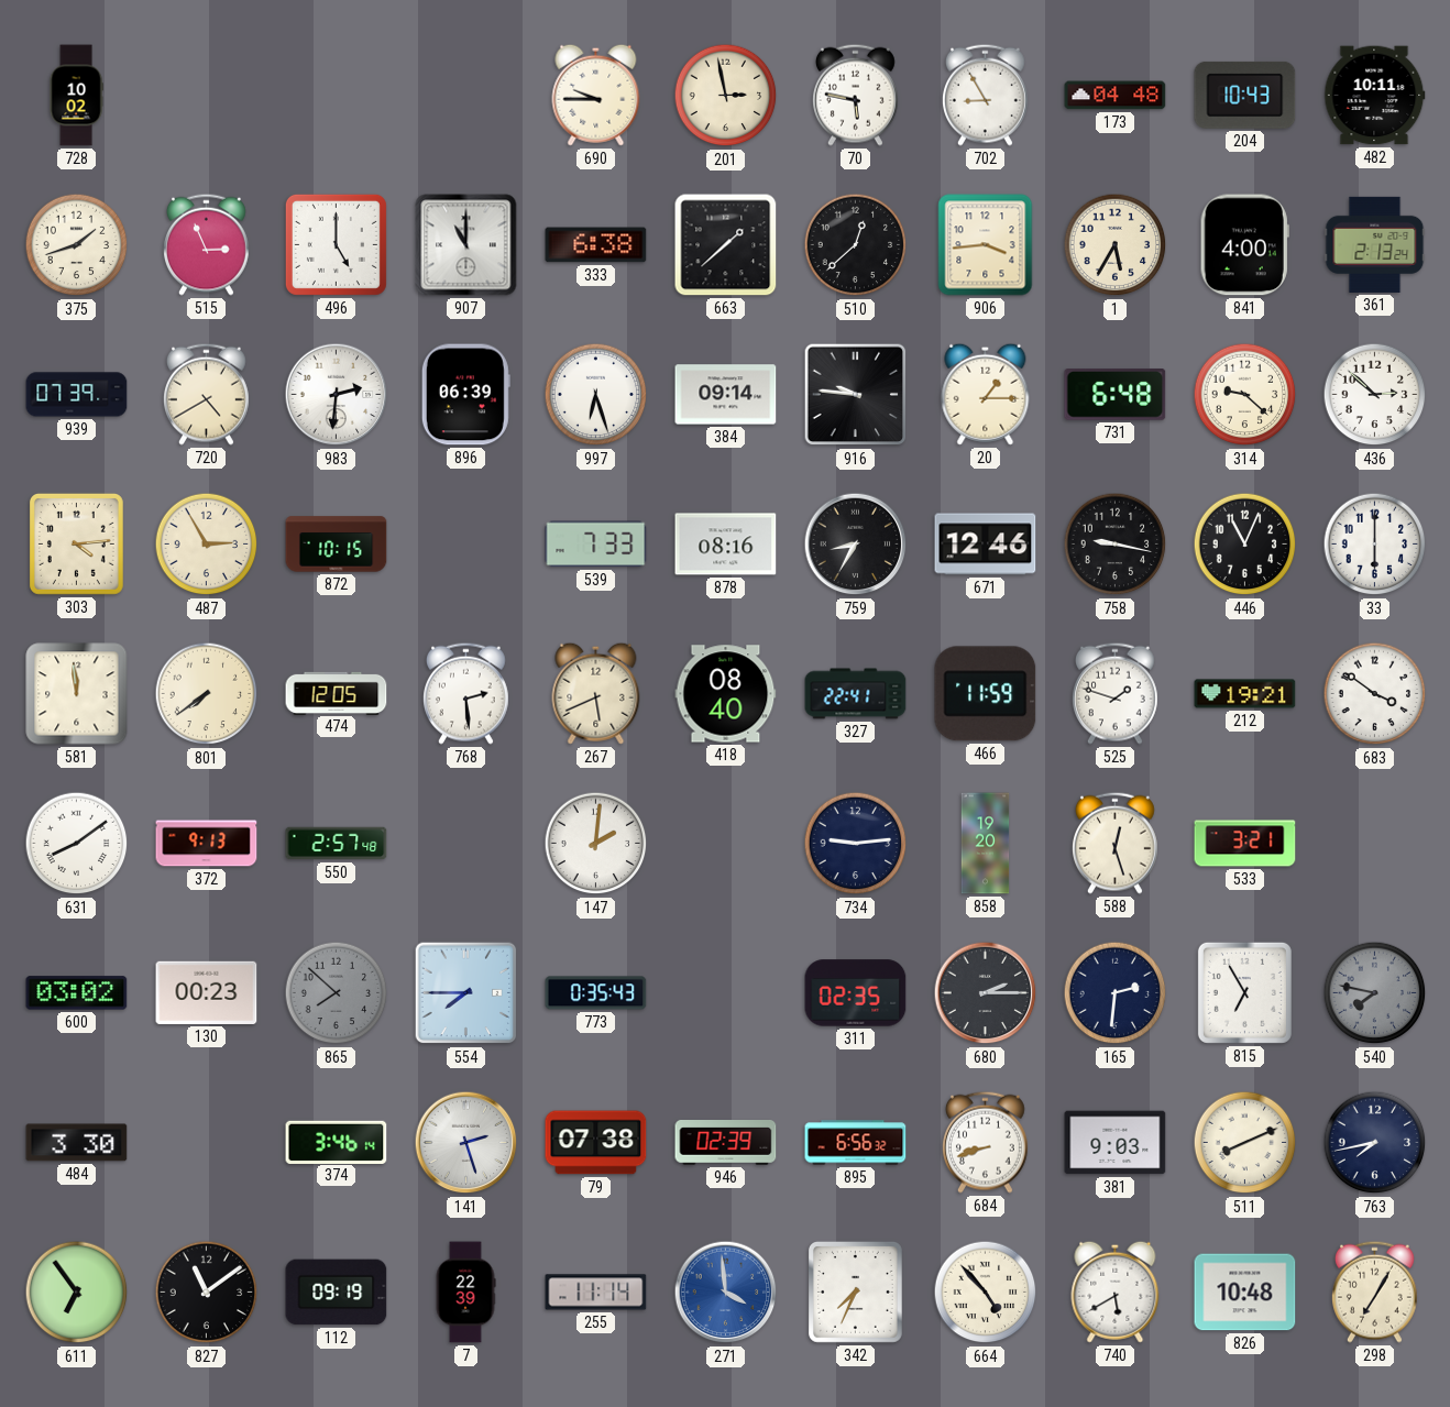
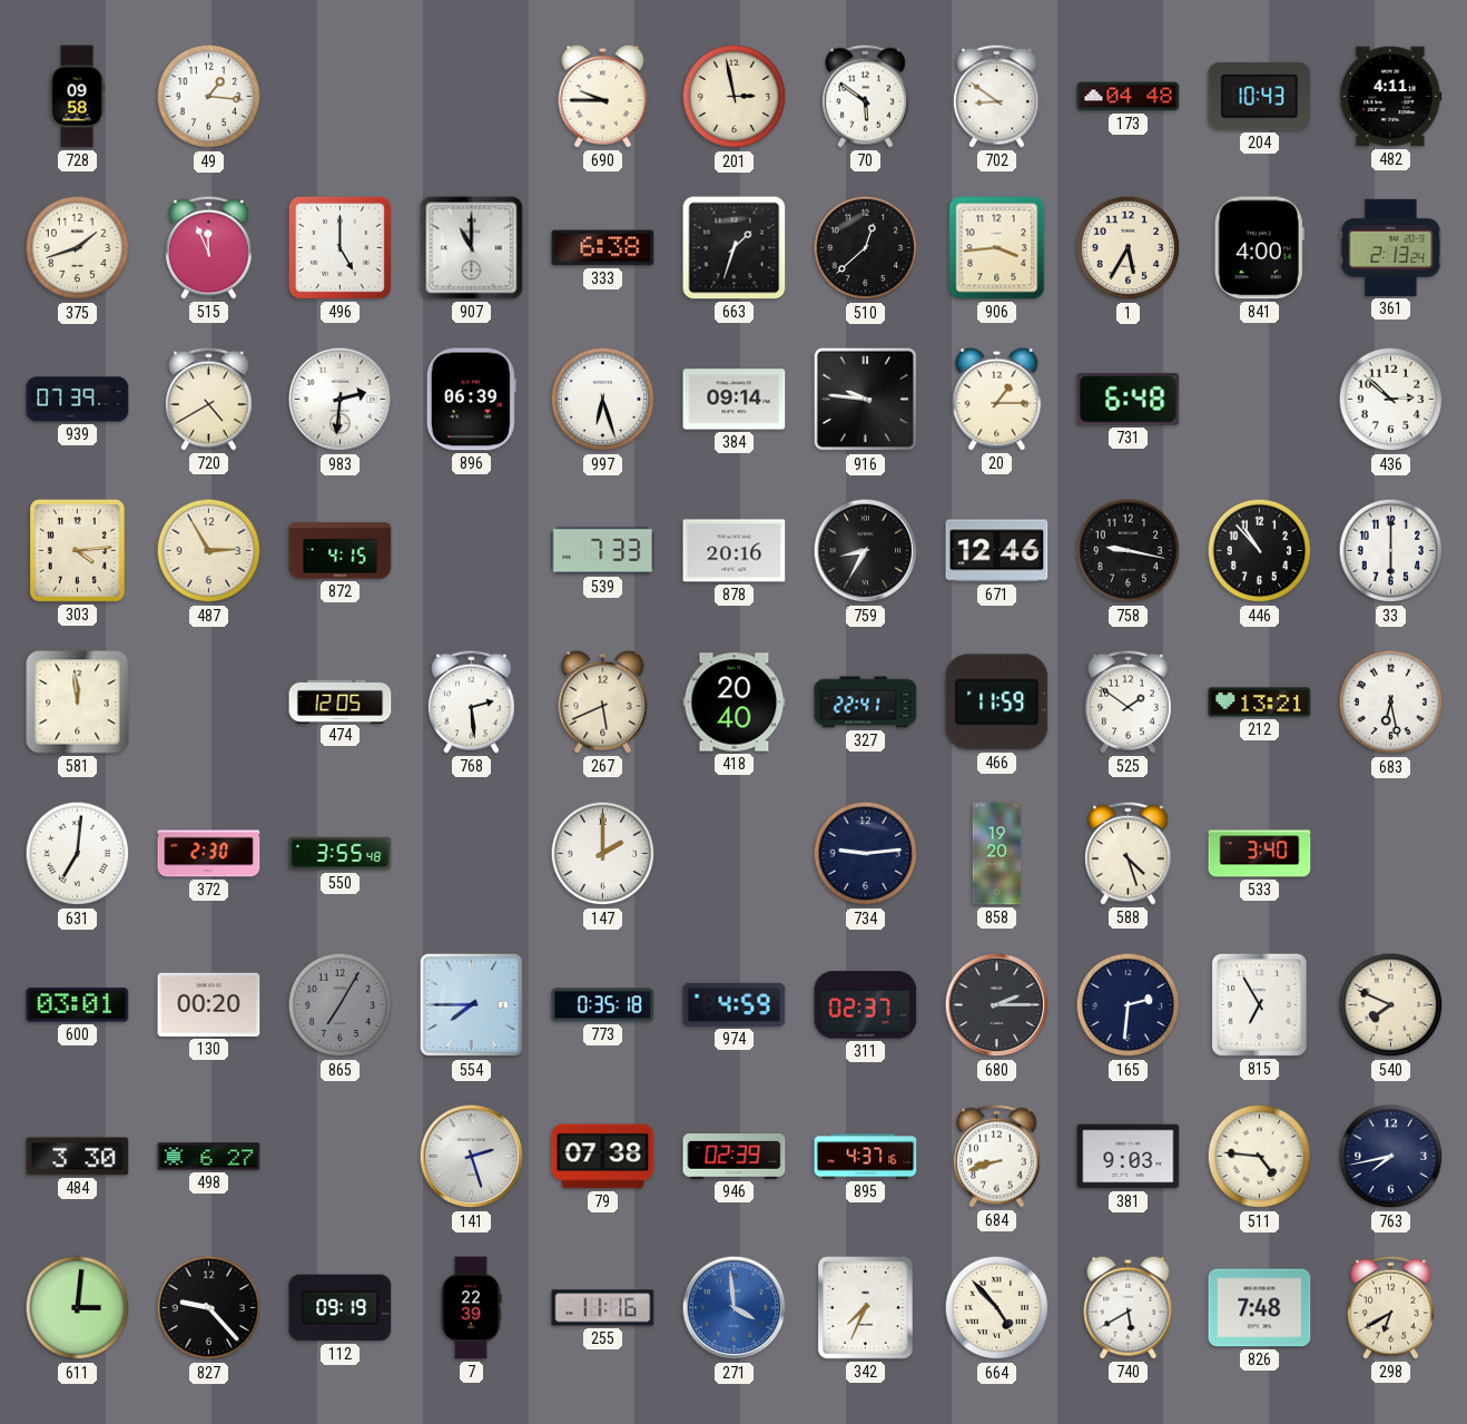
728: 10:02 -> 09:58
49: none -> 1:16
70: 5:47 -> 5:51
702: 8:55 -> 8:51
482: 10:11 -> 4:11
515: 2:56 -> 11:56
663: 1:38 -> 1:33
314: 9:22 -> none
872: 10:15 -> 4:15
878: 08:16 -> 20:16
446: 11:04 -> 10:53
801: 7:39 -> none
418: 08:40 -> 20:40
525: 1:48 -> 1:51
212: 19:21 -> 13:21
683: 3:51 -> 6:28
631: 8:09 -> 7:01
372: 9:13 -> 2:30
550: 2:57 -> 3:55
147: 2:01 -> 2:00
588: 12:27 -> 4:27
533: 3:21 -> 3:40
600: 03:02 -> 03:01
130: 00:23 -> 00:20
865: 7:52 -> 7:05
773: 0:35:43 -> 0:35:18
974: none -> 4:59
311: 02:35 -> 02:37
540: 7:47 -> 7:49
540 dial: grey -> cream
498: none -> 6:27
374: 3:46 -> none
895: 6:56 -> 4:37
511: 8:11 -> 4:46
611: 6:54 -> 3:01
827: 11:09 -> 9:23
255: 11:14 -> 11:16
826: 10:48 -> 7:48
298: 7:05 -> 6:40
